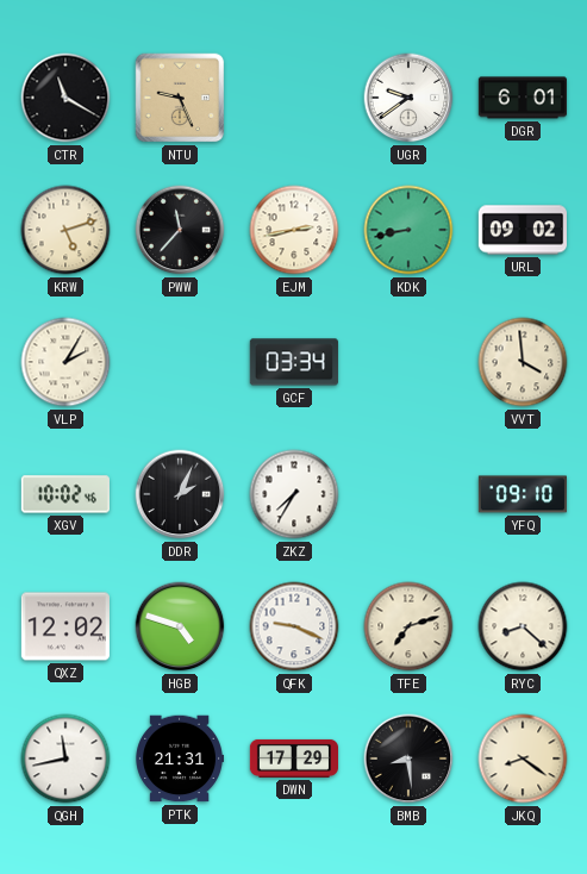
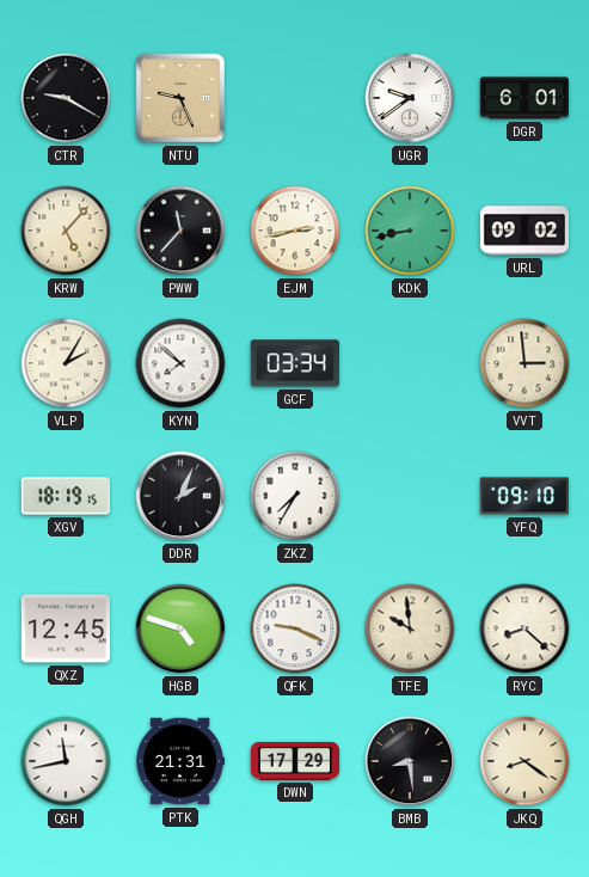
CTR: 11:20 -> 9:20
KRW: 5:12 -> 5:07
KYN: none -> 7:52
VVT: 3:59 -> 2:59
XGV: 10:02 -> 18:19
QXZ: 12:02 -> 12:45
TFE: 7:12 -> 9:59
